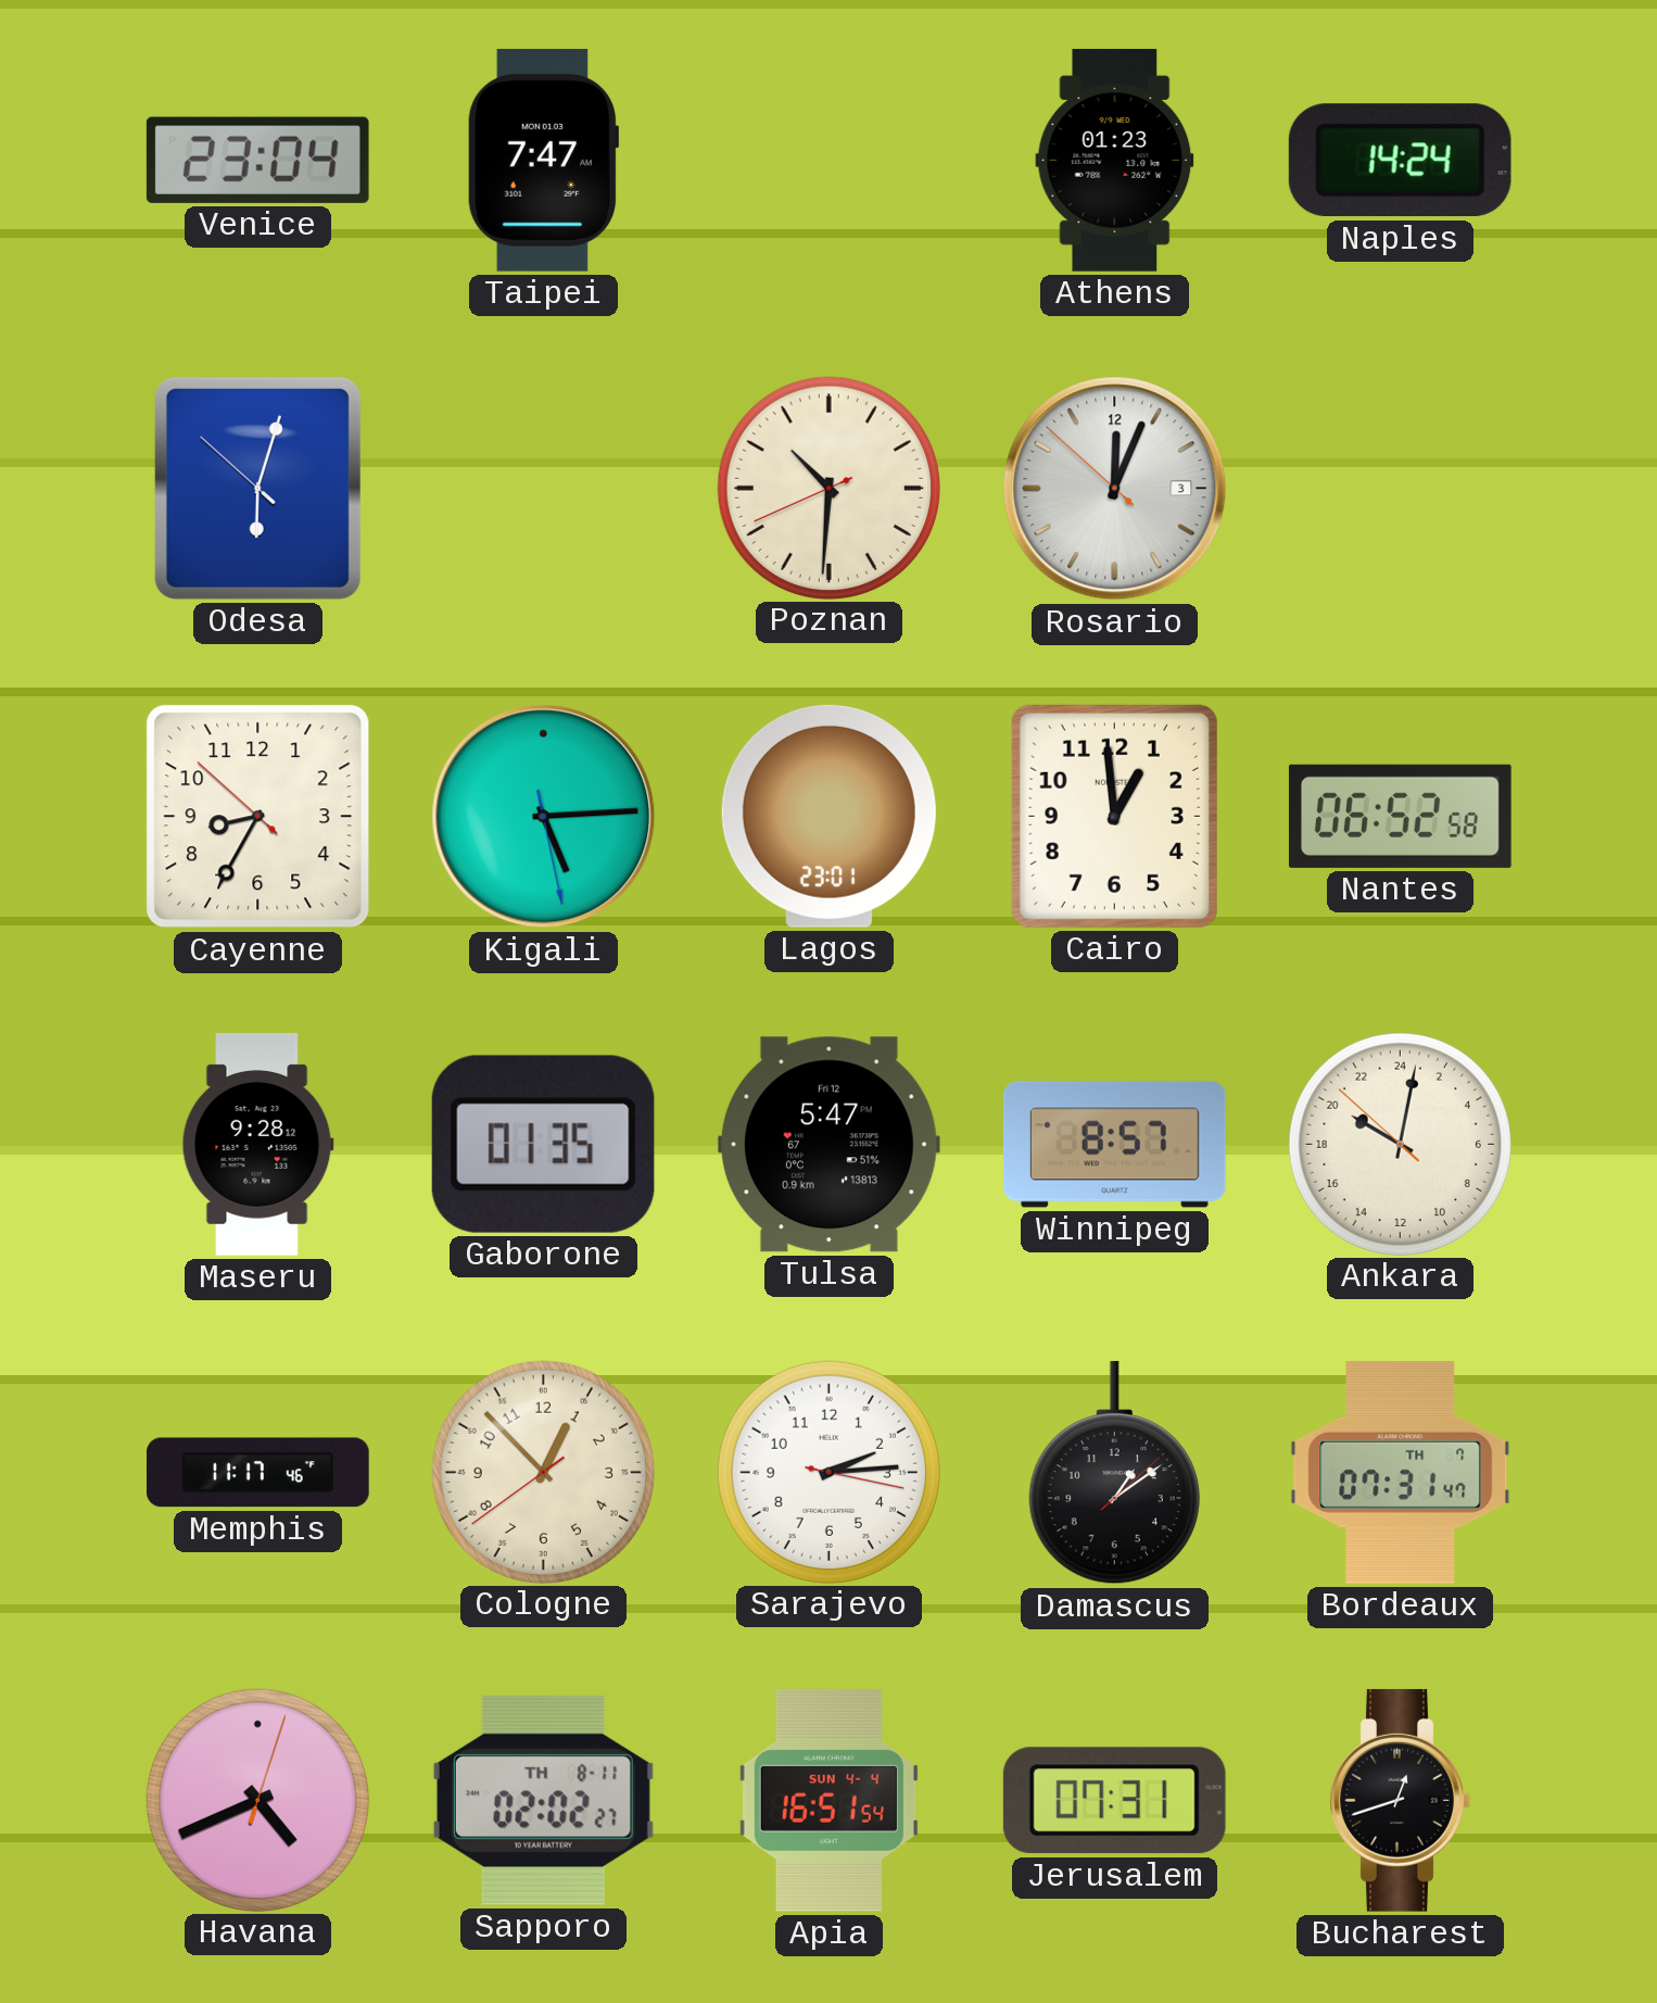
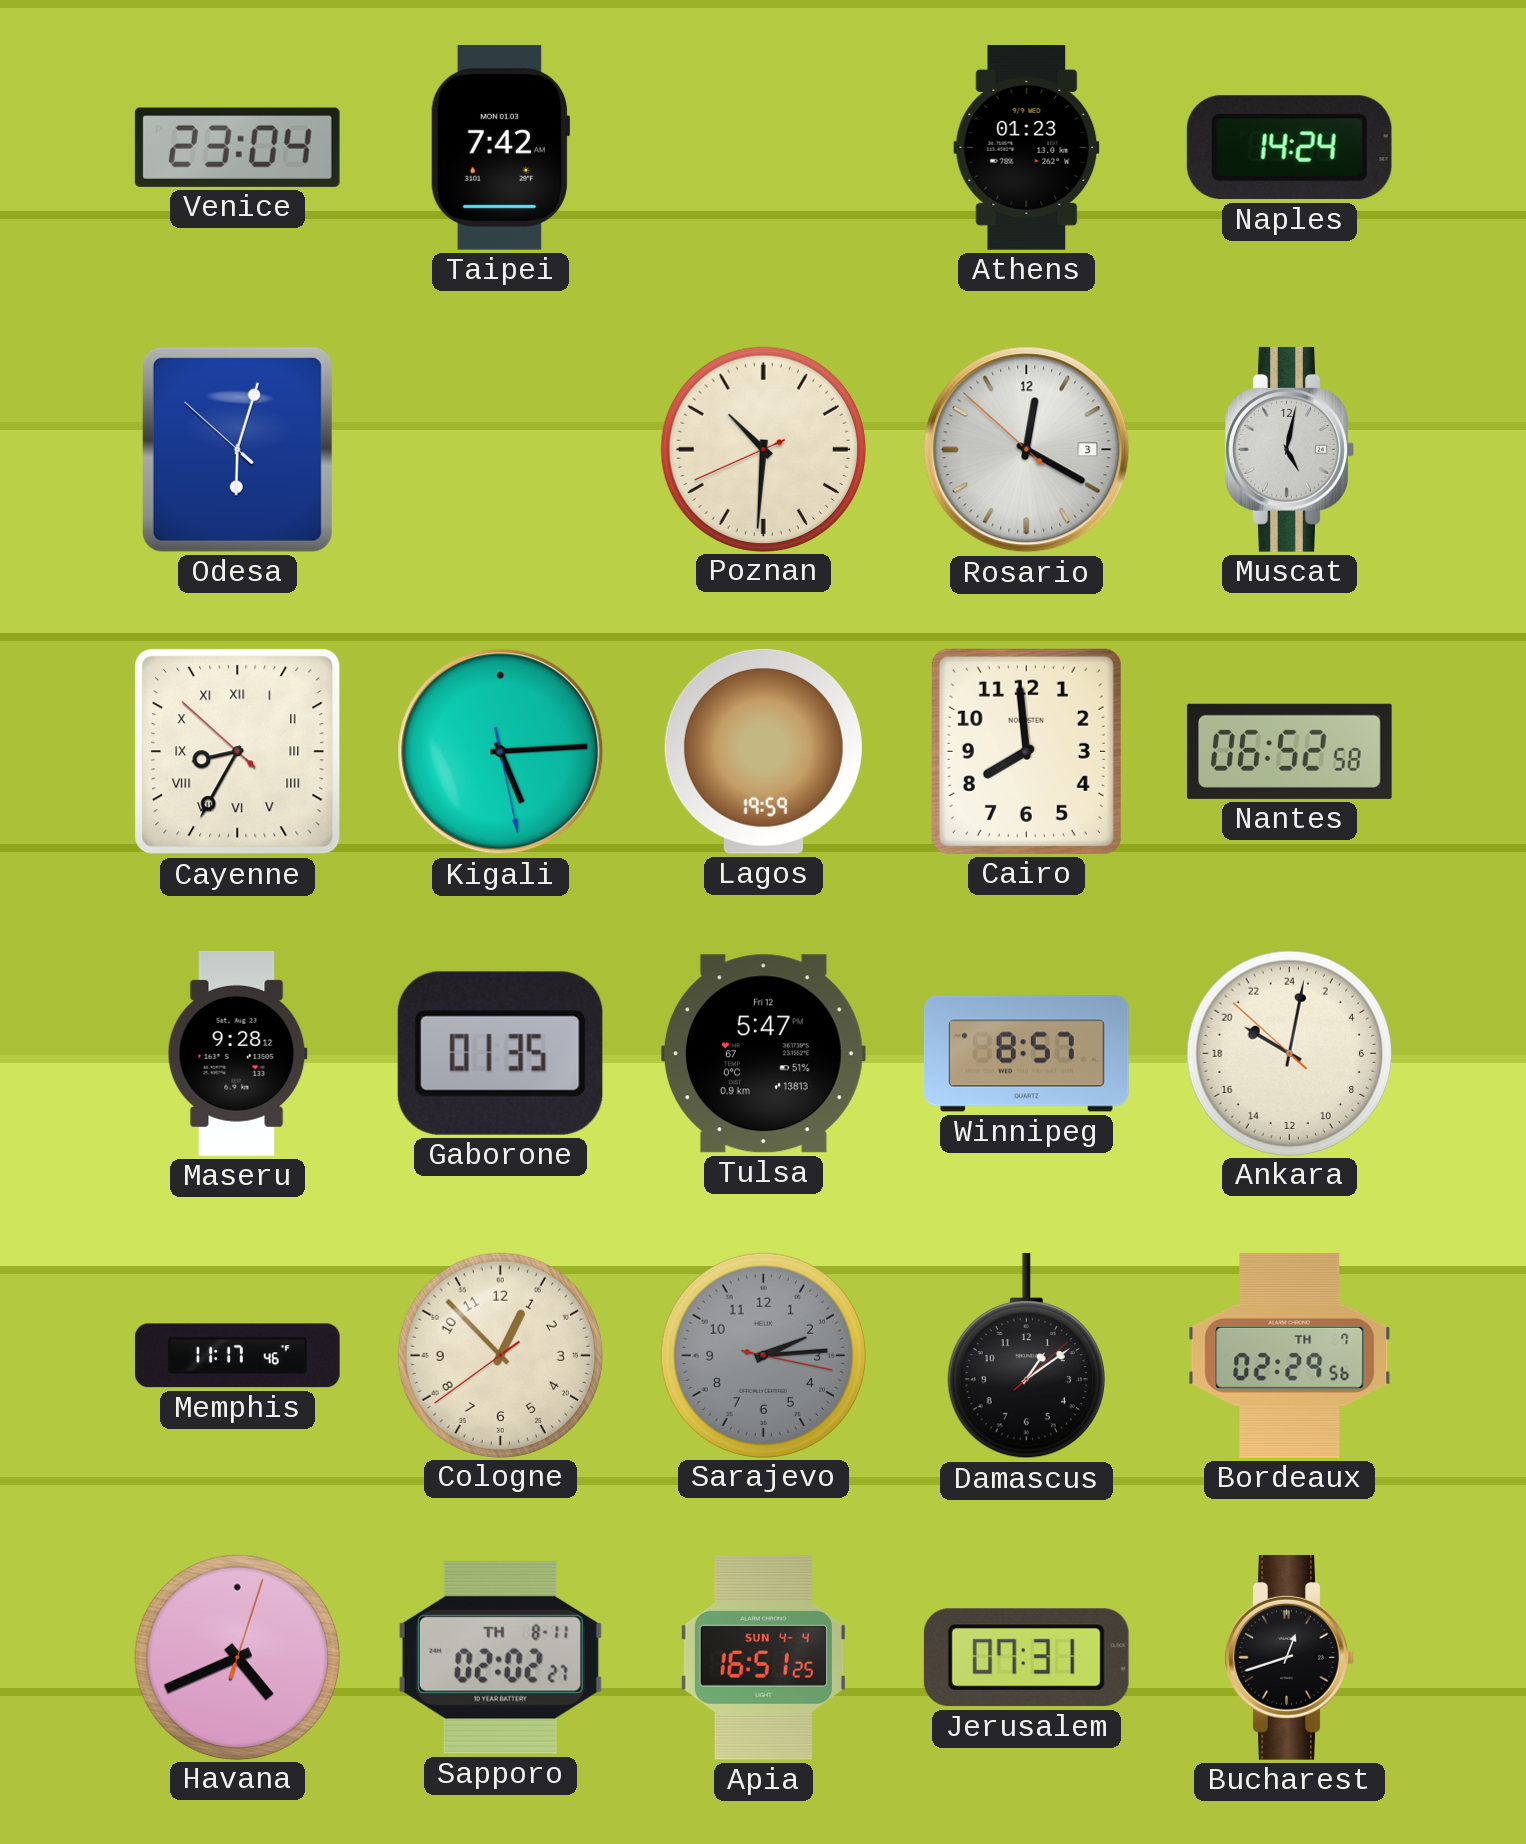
Taipei: 7:47 -> 7:42
Rosario: 12:03 -> 12:19
Muscat: none -> 5:02
Cayenne numerals: Arabic -> Roman
Lagos: 23:01 -> 19:59
Cairo: 12:59 -> 7:59
Sarajevo dial: white -> grey
Bordeaux: 07:31 -> 02:29
Apia: 16:51:54 -> 16:51:25
